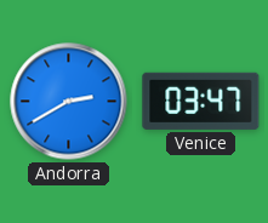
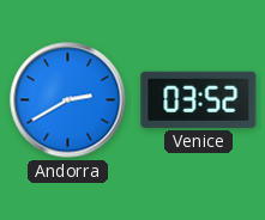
Venice: 03:47 -> 03:52
